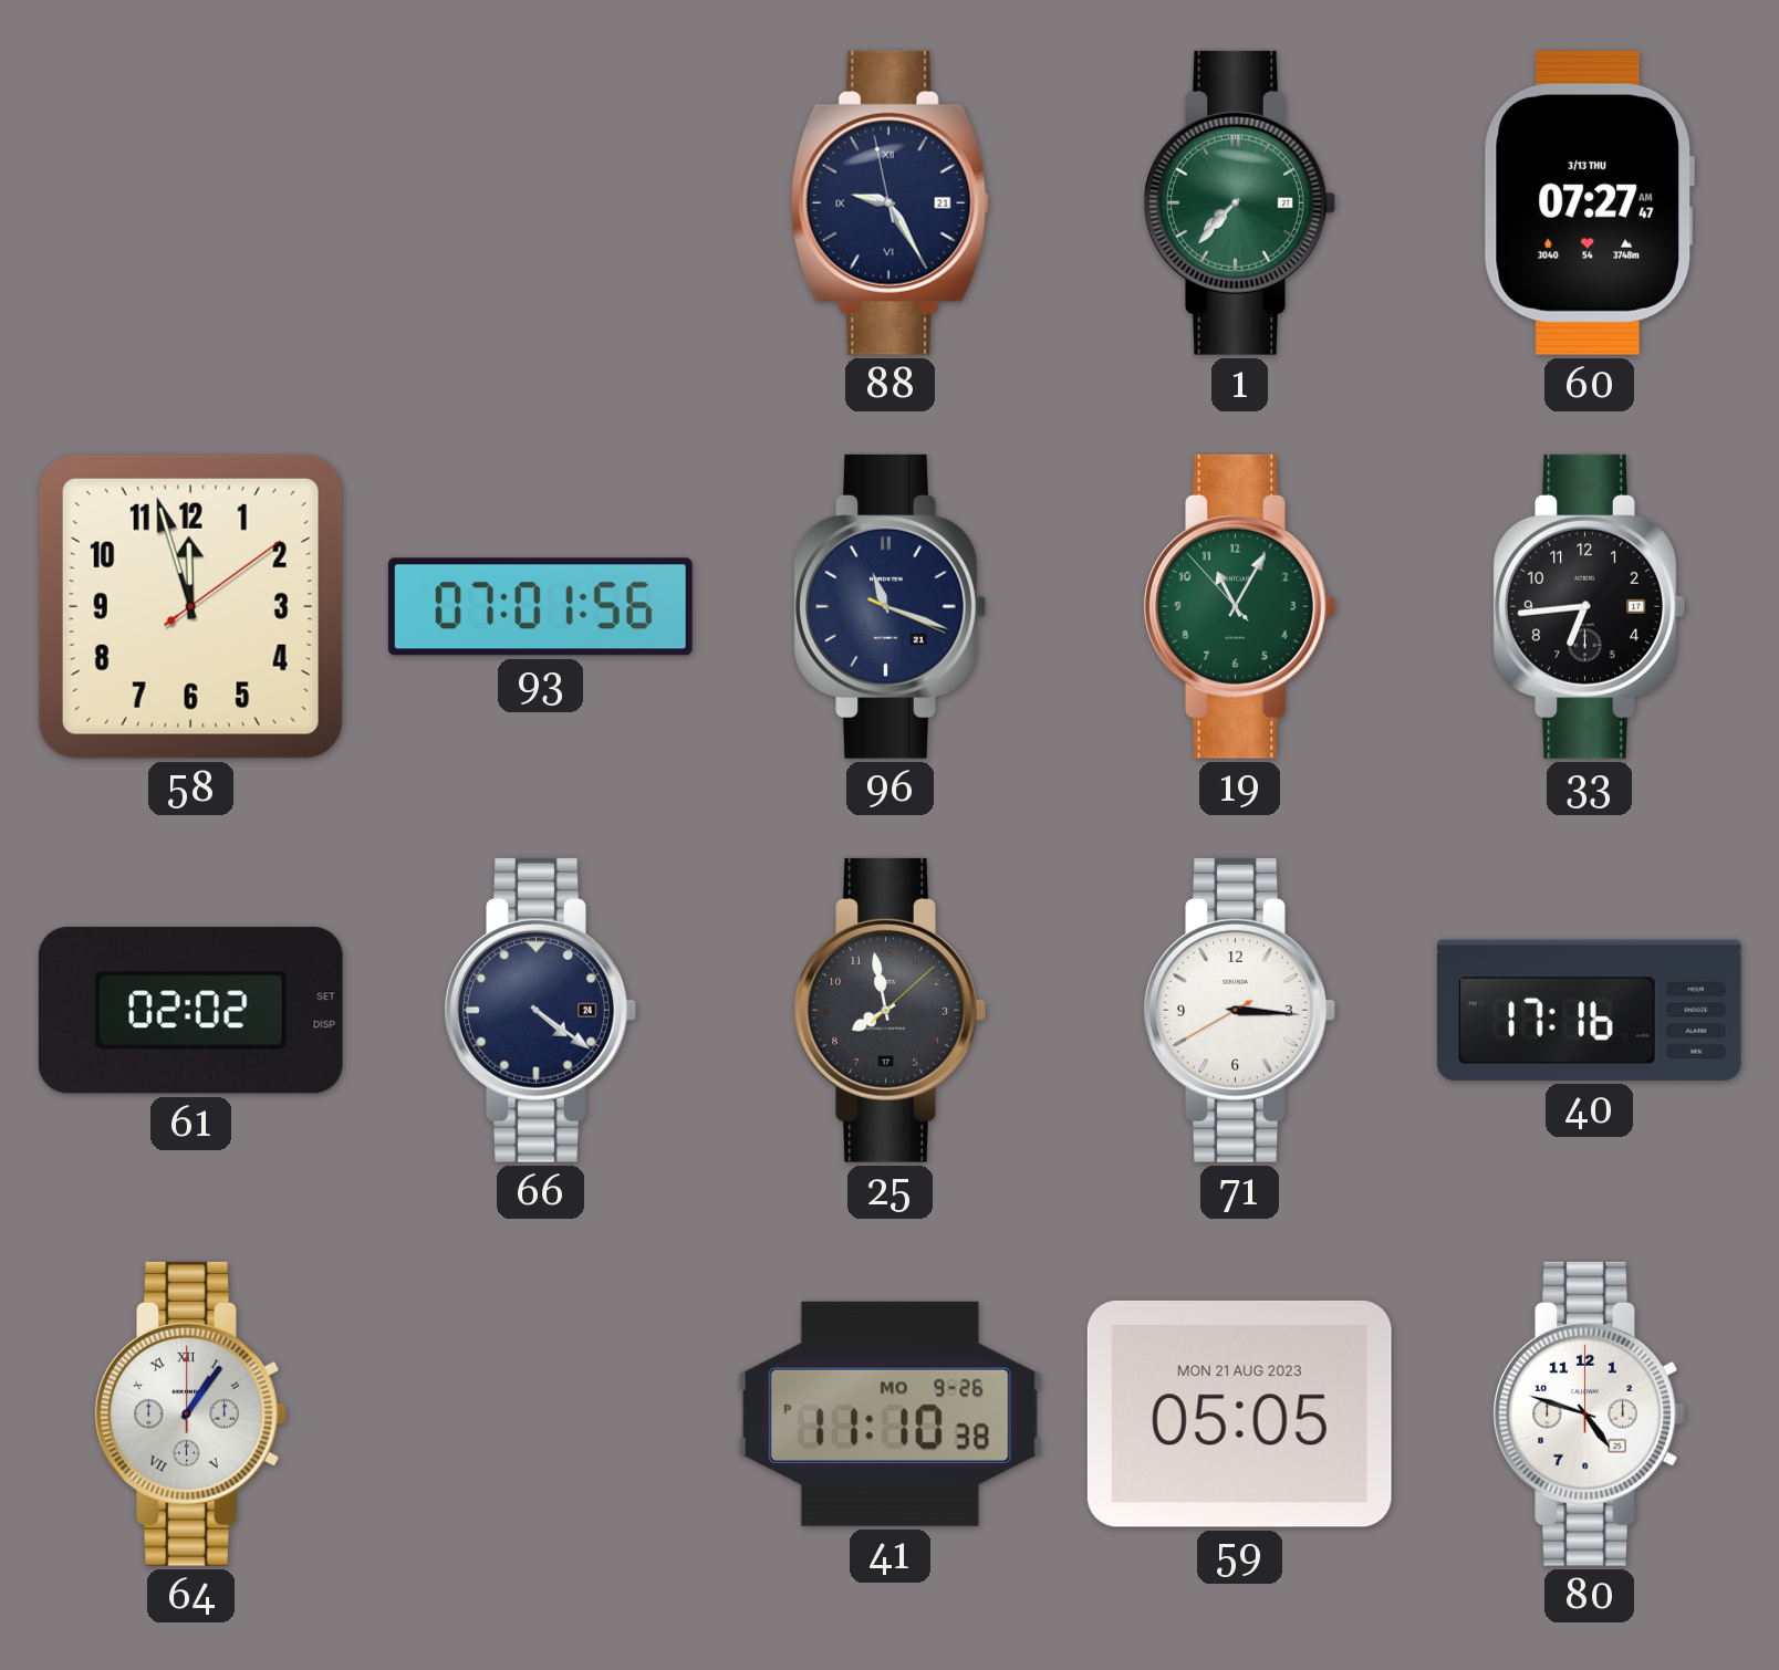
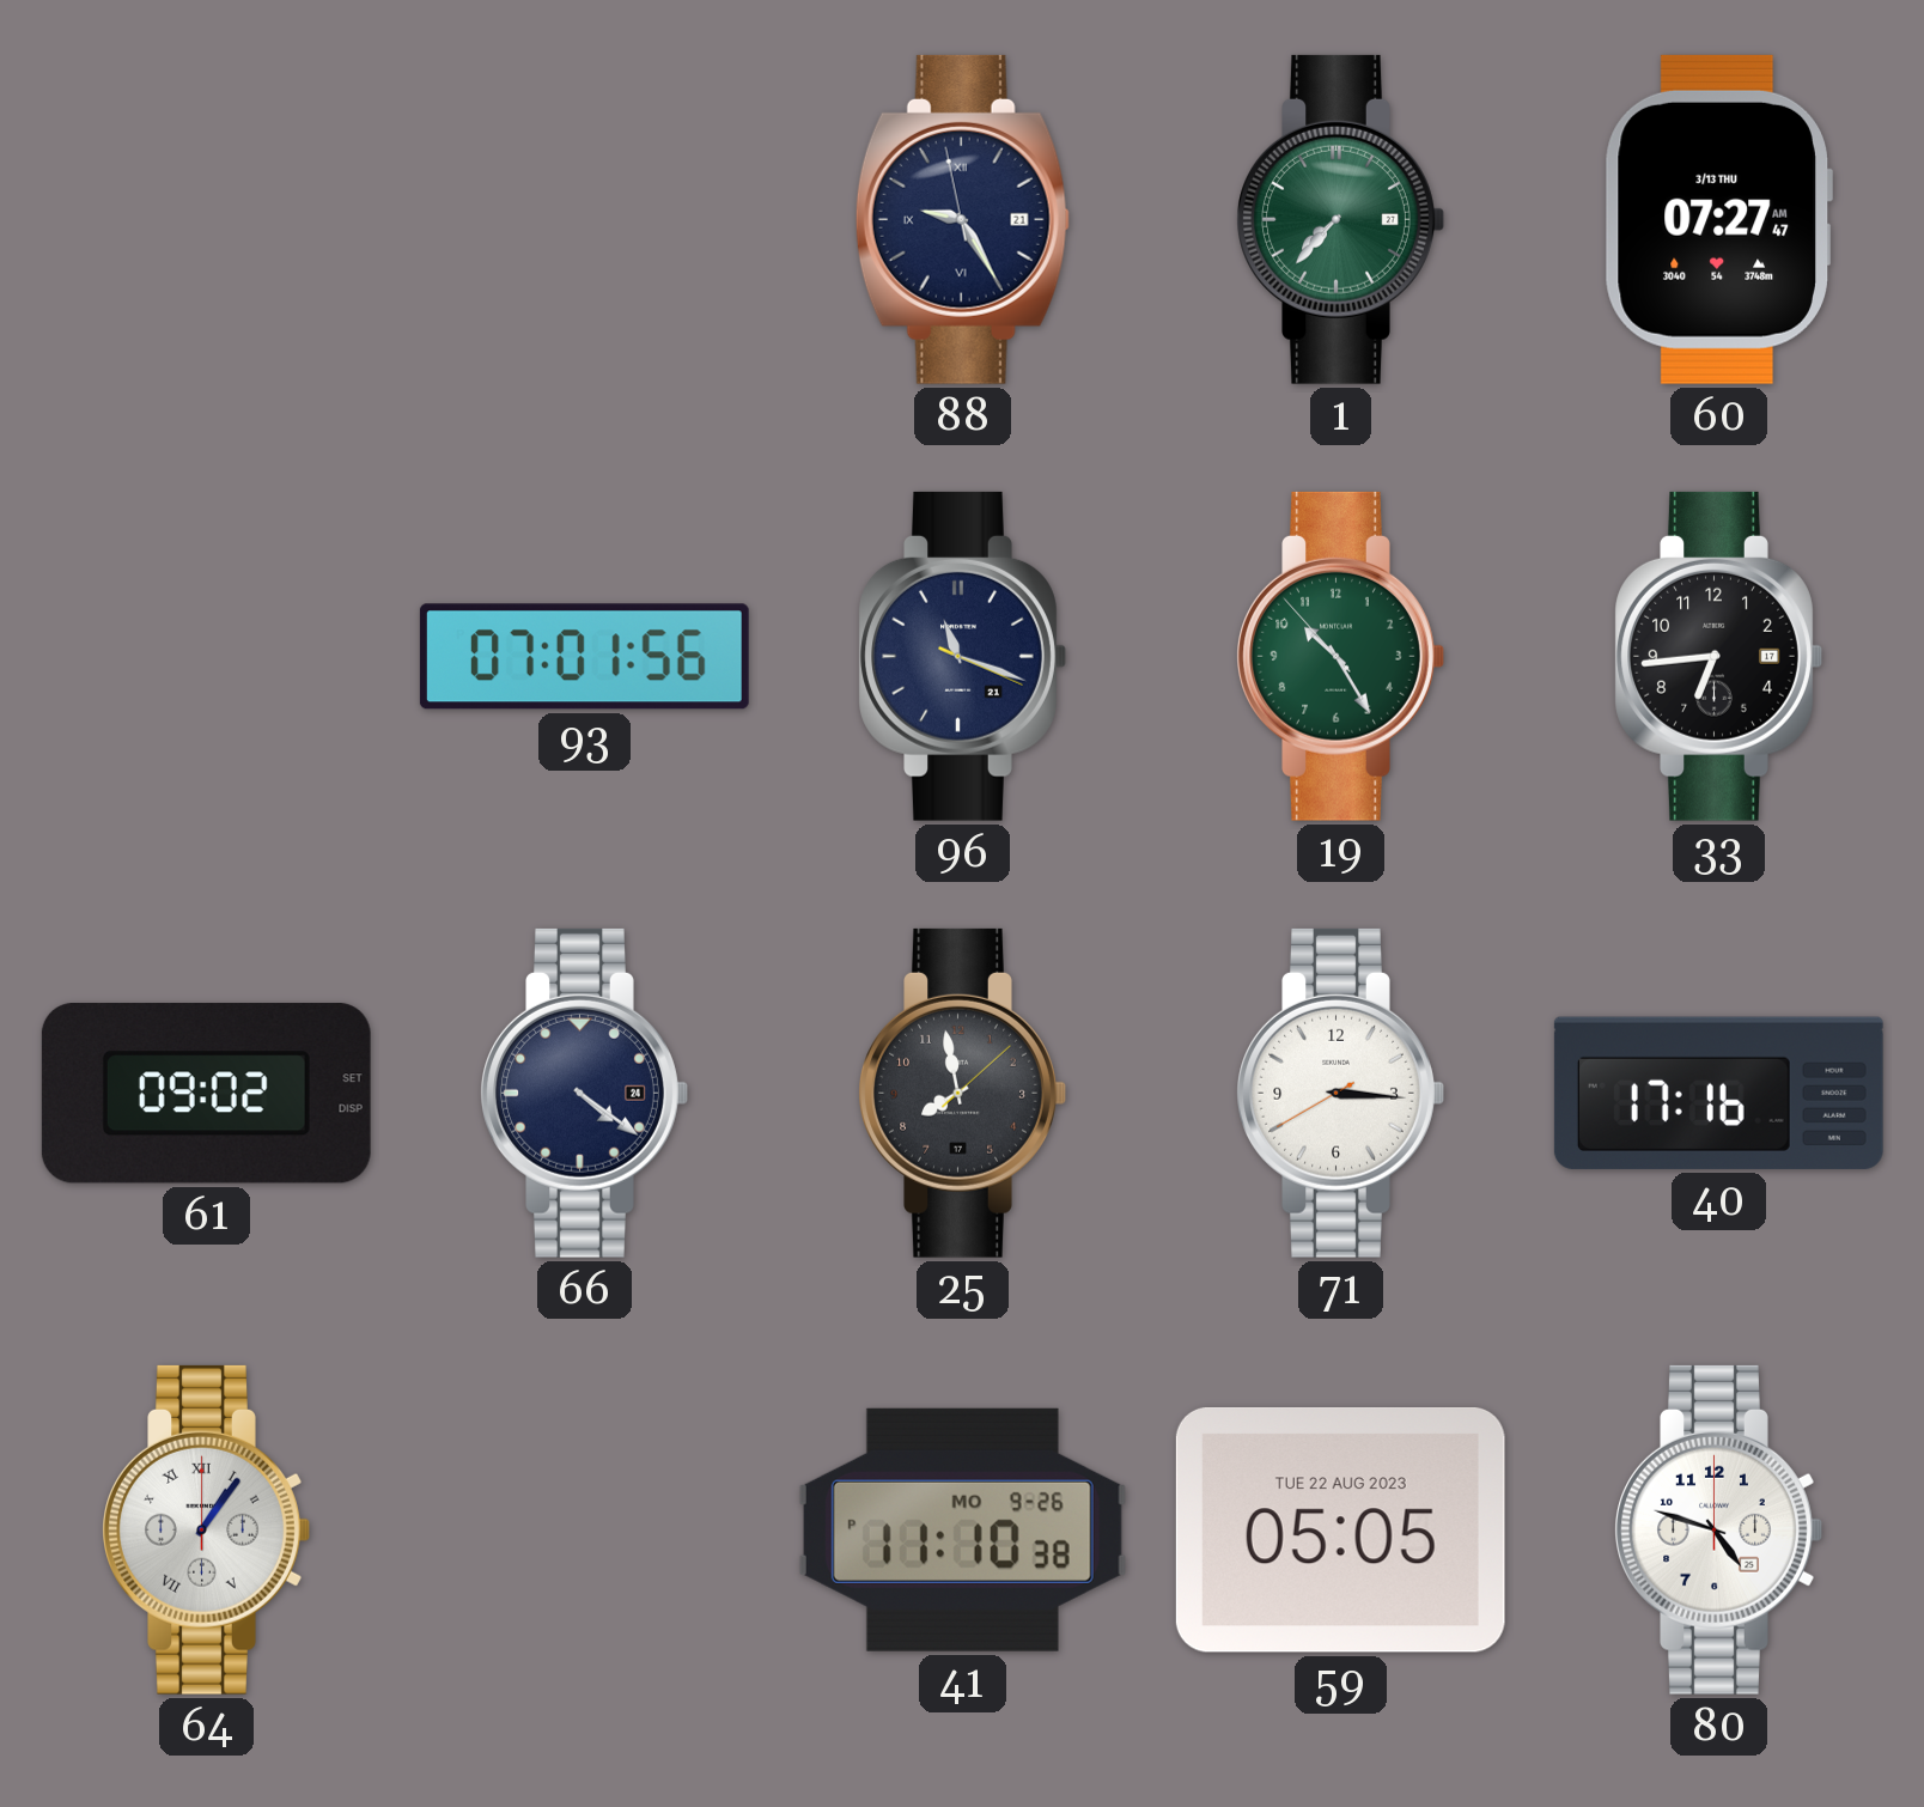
58: 11:57 -> none
19: 11:04 -> 10:24
61: 02:02 -> 09:02
59 date: MON 21 AUG 2023 -> TUE 22 AUG 2023
